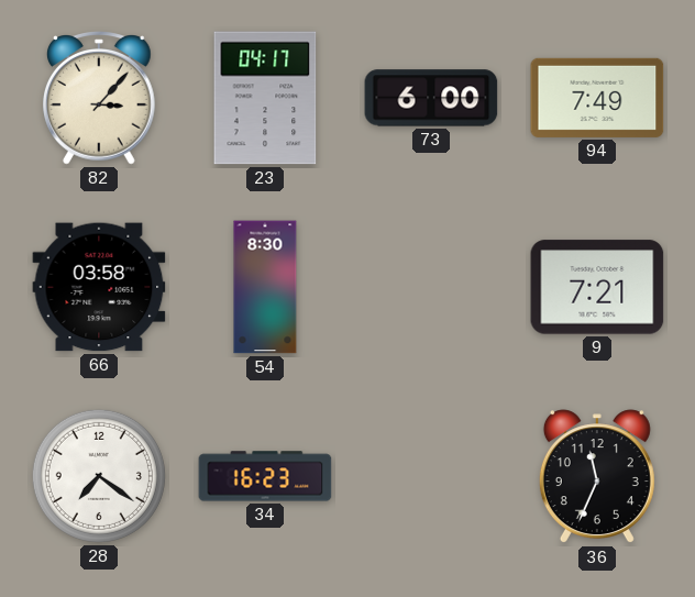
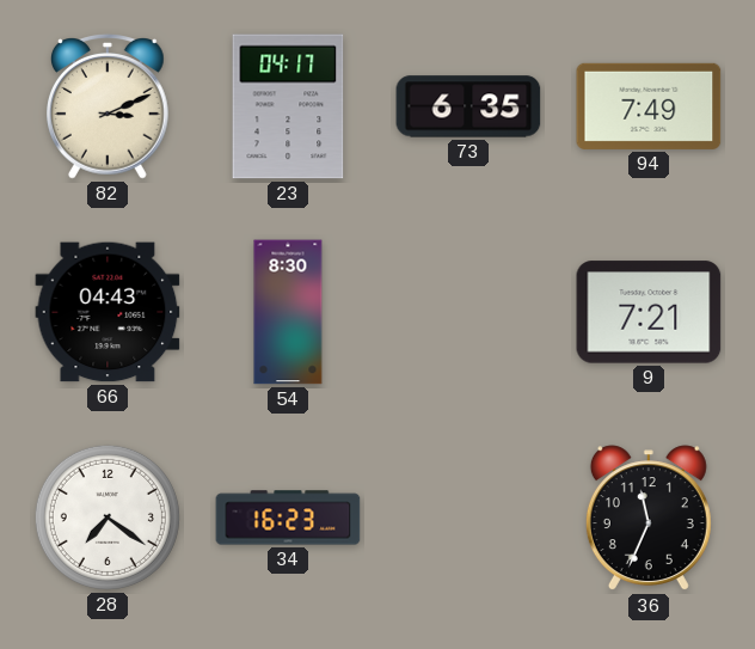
82: 3:07 -> 3:11
73: 6:00 -> 6:35
66: 03:58 -> 04:43
